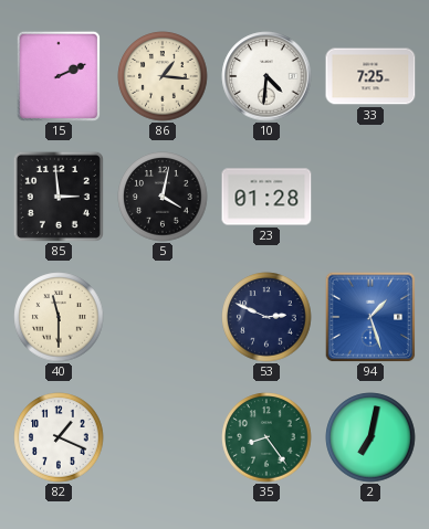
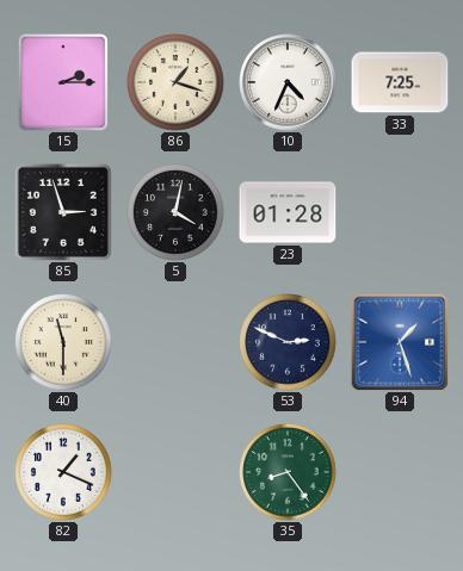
15: 2:11 -> 2:15
86: 1:16 -> 1:18
10: 4:31 -> 4:34
85: 2:59 -> 2:57
2: 7:02 -> none
